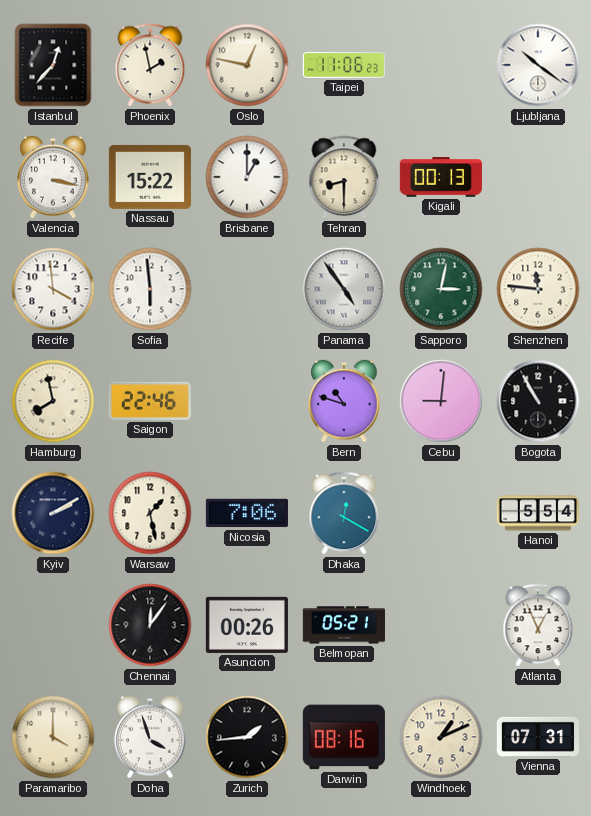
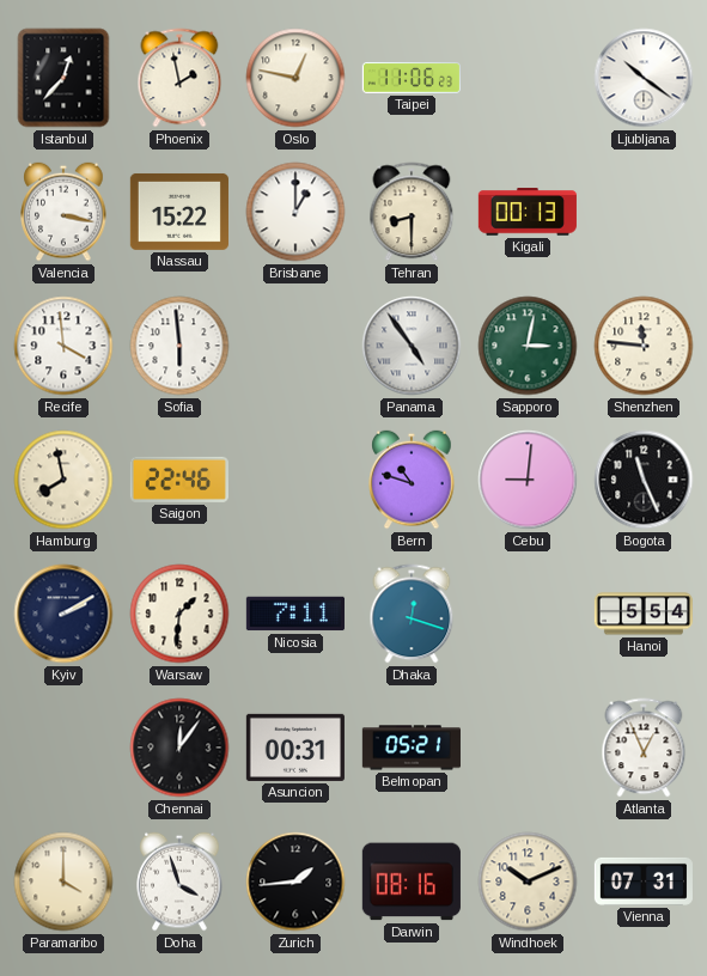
Bogota: 10:55 -> 11:26
Warsaw: 1:28 -> 1:31
Nicosia: 7:06 -> 7:11
Dhaka: 12:20 -> 12:18
Asuncion: 00:26 -> 00:31
Windhoek: 1:11 -> 10:11
